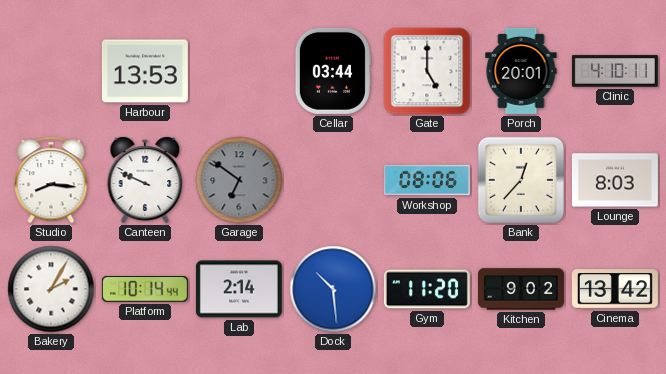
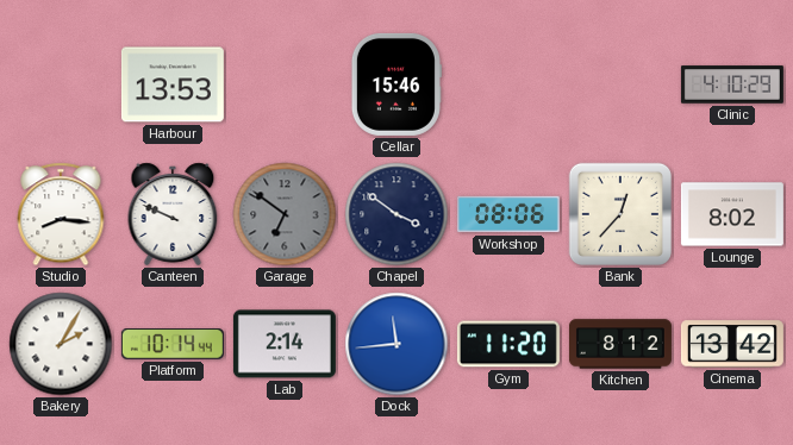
Cellar: 03:44 -> 15:46
Gate: 5:00 -> none
Porch: 20:01 -> none
Clinic: 4:10:11 -> 4:10:29
Chapel: none -> 3:51
Lounge: 8:03 -> 8:02
Dock: 10:29 -> 11:44
Kitchen: 9:02 -> 8:12
